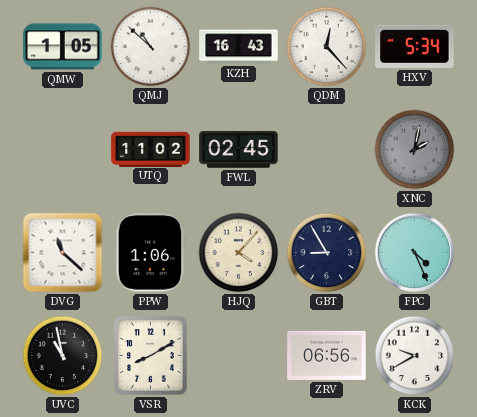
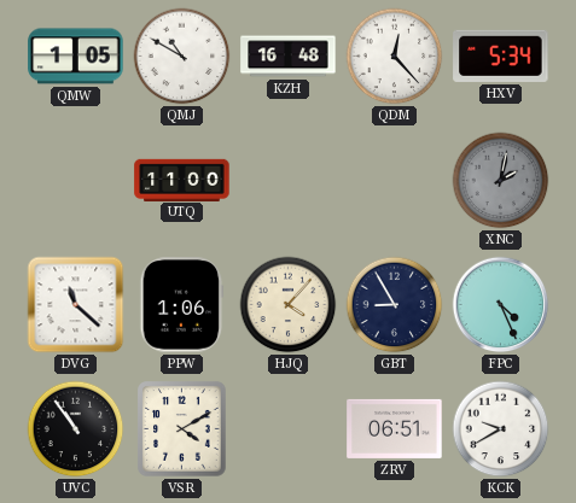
QMJ: 10:52 -> 10:50
KZH: 16:43 -> 16:48
UTQ: 11:02 -> 11:00
FWL: 02:45 -> none
UVC: 10:58 -> 10:54
VSR: 8:10 -> 4:10
ZRV: 06:56 -> 06:51
